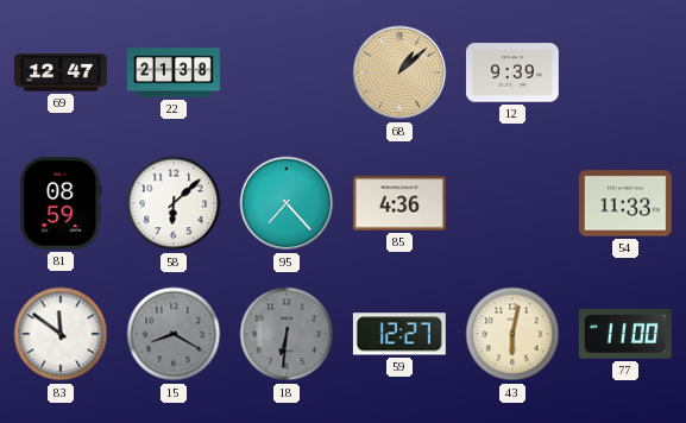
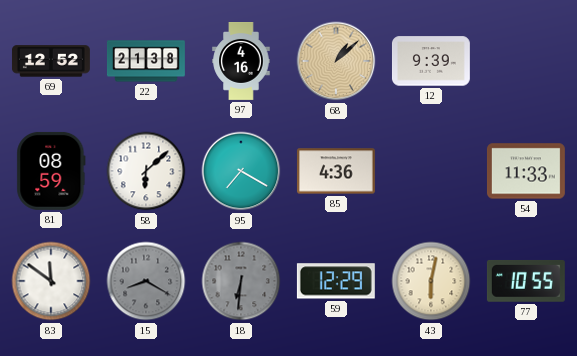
69: 12:47 -> 12:52
97: none -> 4:16
95: 7:23 -> 7:20
59: 12:27 -> 12:29
77: 11:00 -> 10:55
